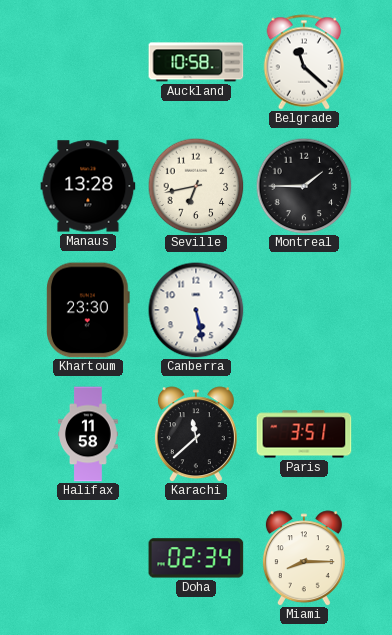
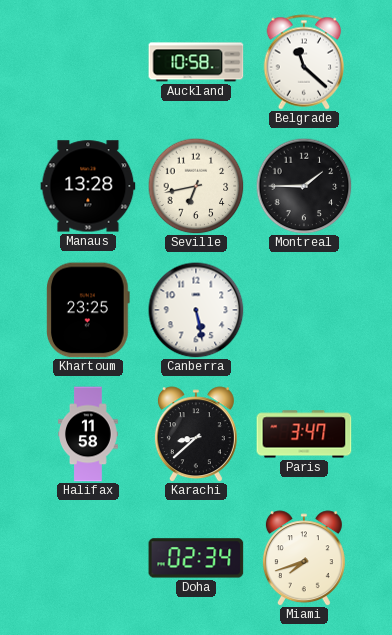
Khartoum: 23:30 -> 23:25
Karachi: 11:38 -> 8:38
Paris: 3:51 -> 3:47
Miami: 8:15 -> 7:42
